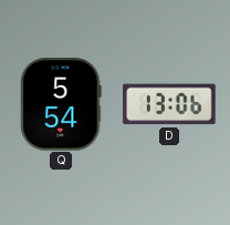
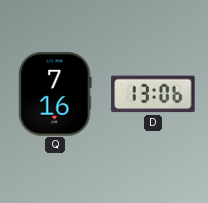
Q: 5:54 -> 7:16
